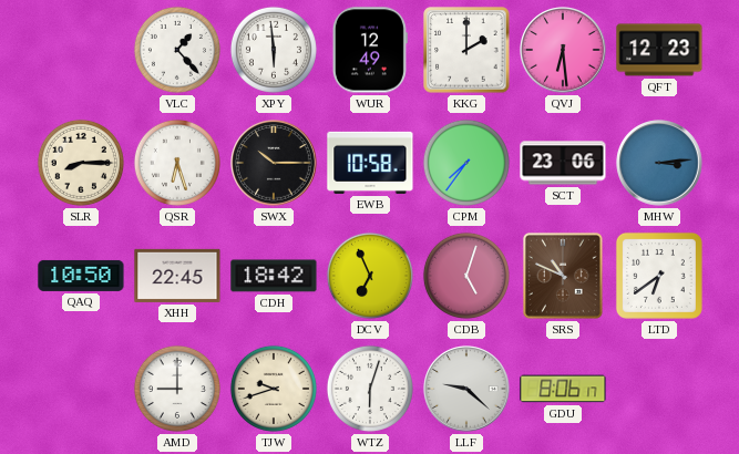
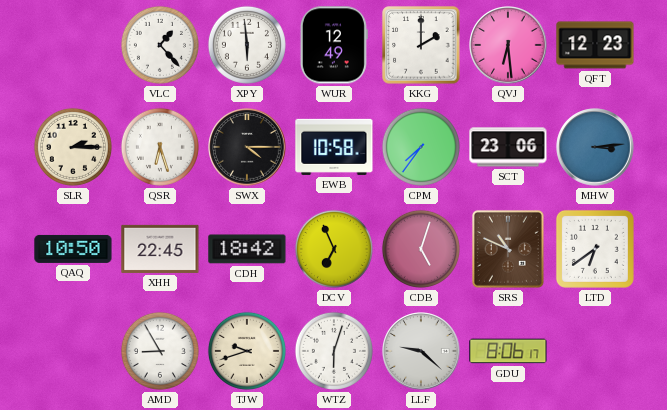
SLR: 8:15 -> 2:15
SWX: 10:15 -> 4:15
AMD: 9:00 -> 8:55
